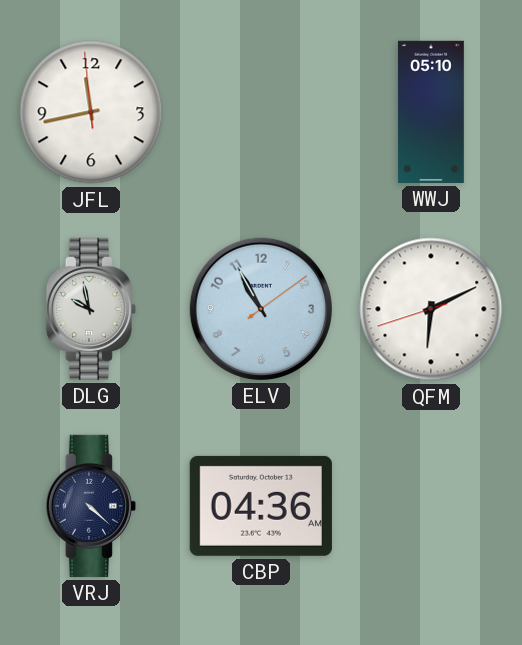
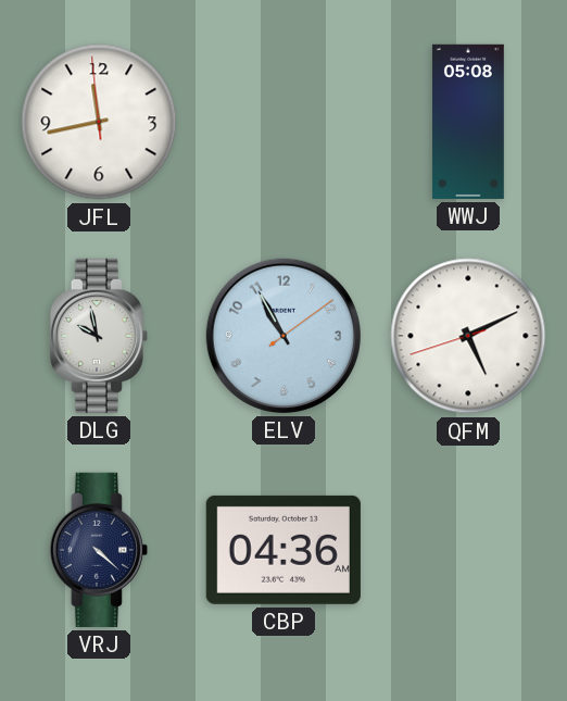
WWJ: 05:10 -> 05:08
QFM: 6:10 -> 5:10
